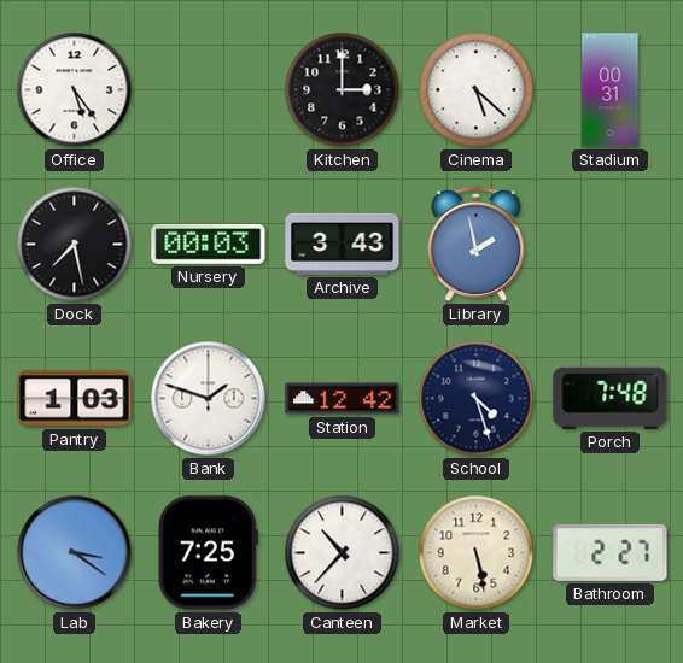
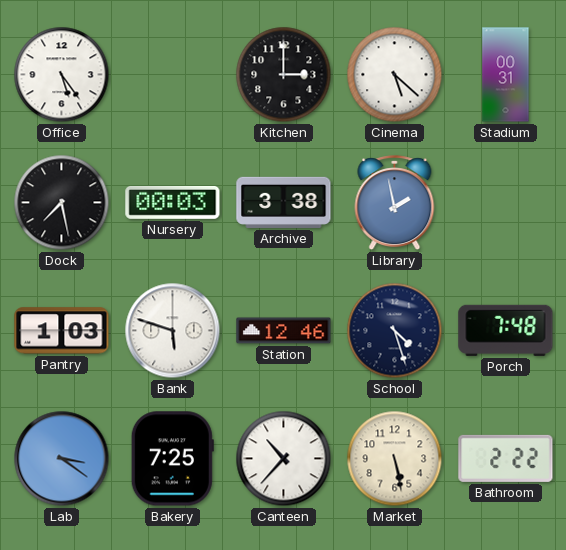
Archive: 3:43 -> 3:38
Bank: 1:48 -> 5:48
Station: 12:42 -> 12:46
Bathroom: 2:27 -> 2:22
